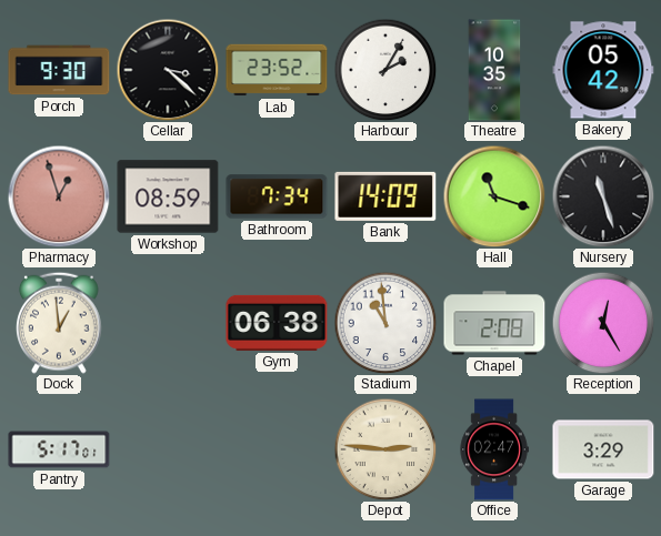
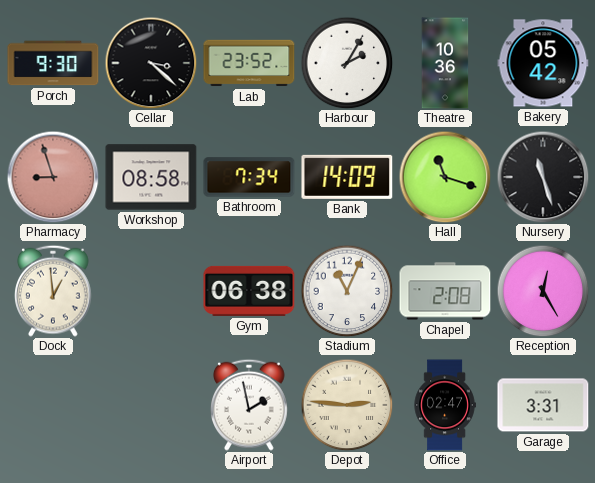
Theatre: 10:35 -> 10:36
Pharmacy: 12:57 -> 8:57
Workshop: 08:59 -> 08:58
Stadium: 10:59 -> 11:04
Pantry: 5:17 -> none
Airport: none -> 1:58
Garage: 3:29 -> 3:31
